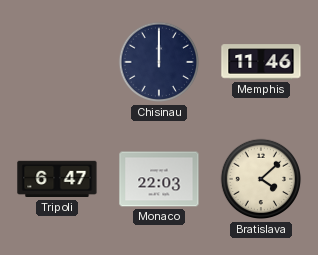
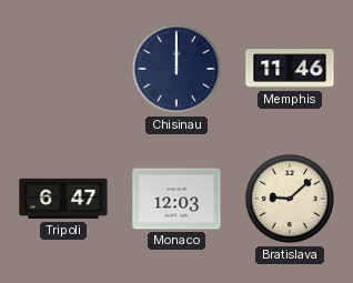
Monaco: 22:03 -> 12:03
Bratislava: 4:08 -> 9:08
